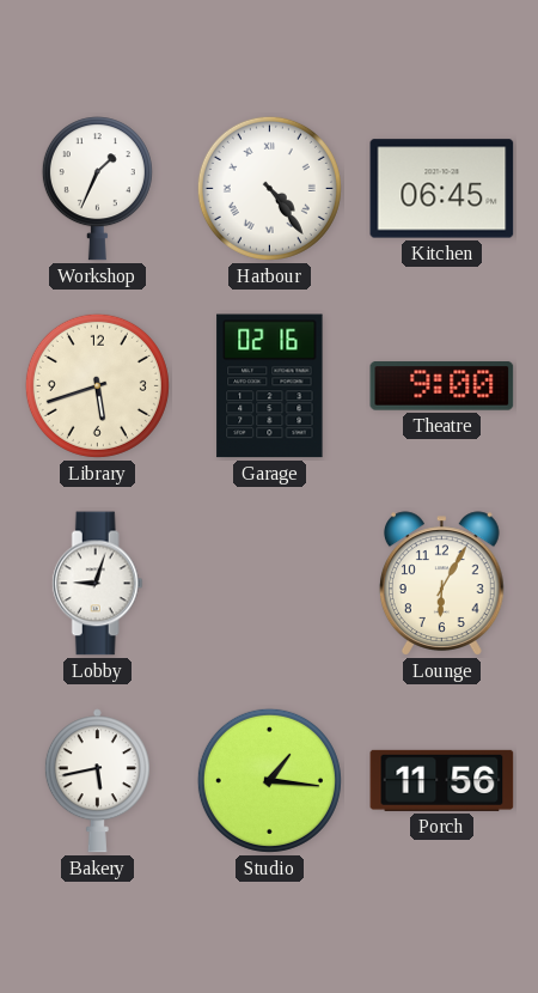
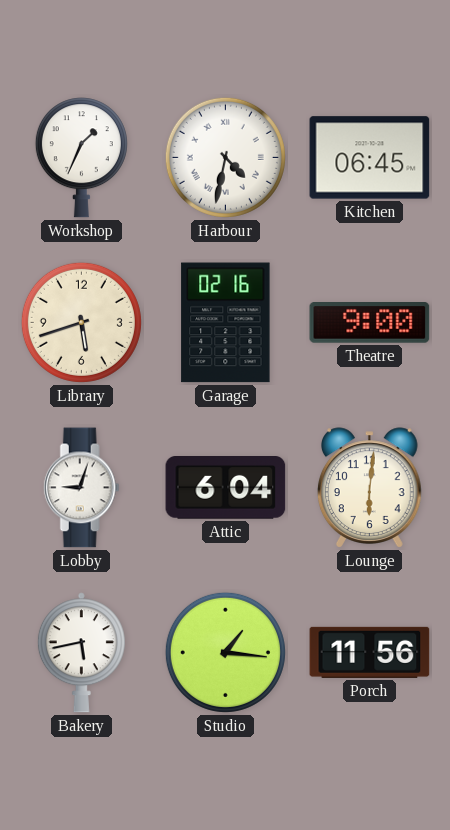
Harbour: 4:24 -> 4:32
Attic: none -> 6:04
Lounge: 6:05 -> 6:01
